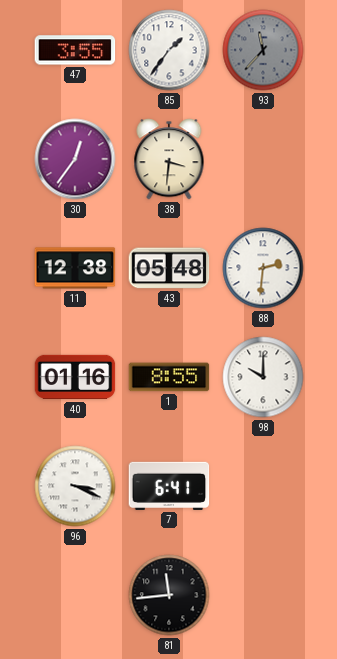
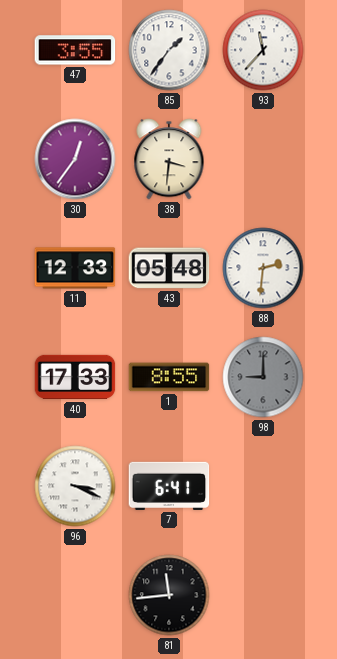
93 dial: grey -> white
11: 12:38 -> 12:33
40: 01:16 -> 17:33
98: 10:00 -> 9:00
98 dial: white -> grey
